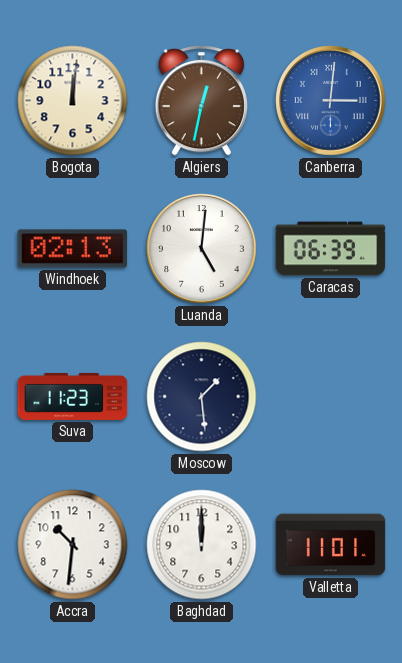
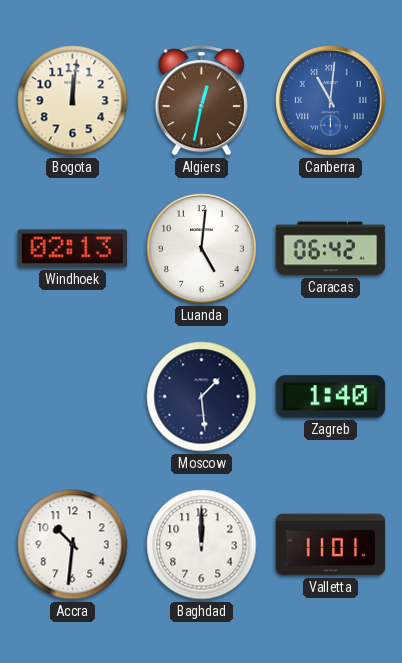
Canberra: 3:01 -> 11:01
Caracas: 06:39 -> 06:42
Suva: 11:23 -> none
Zagreb: none -> 1:40
